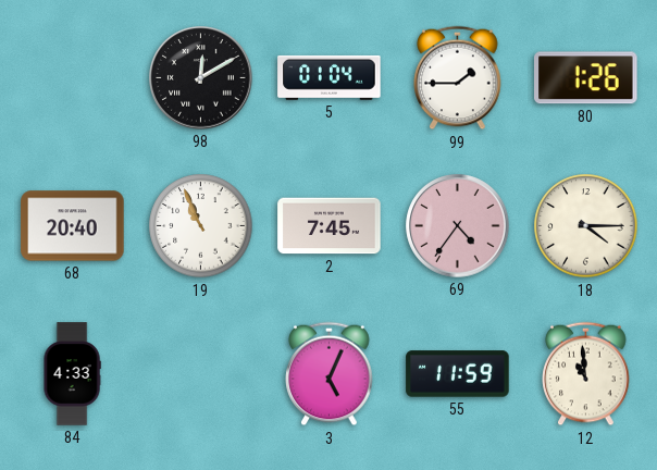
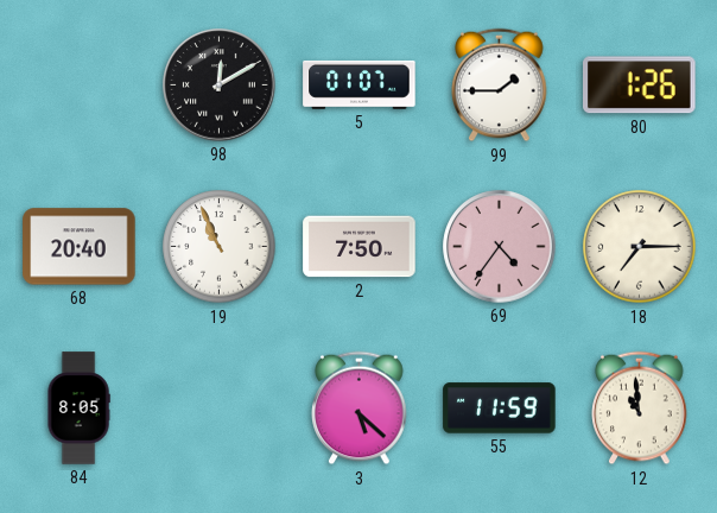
5: 01:04 -> 01:07
2: 7:45 -> 7:50
18: 4:15 -> 7:15
84: 4:33 -> 8:05
3: 5:04 -> 5:22
